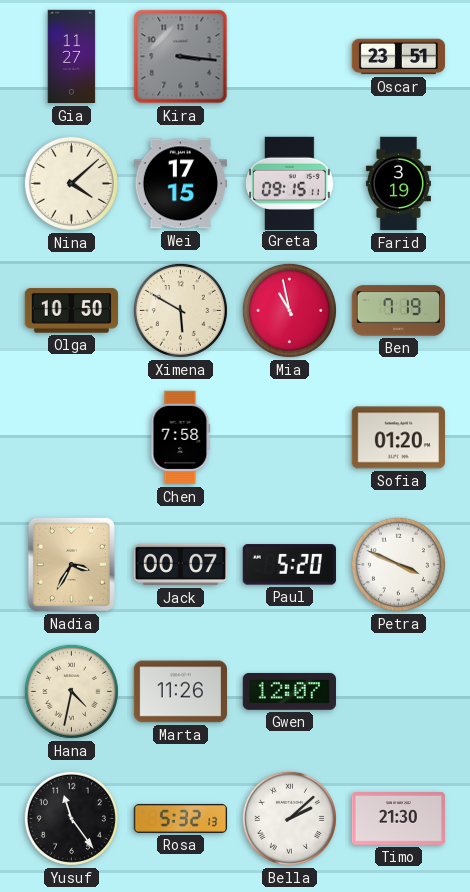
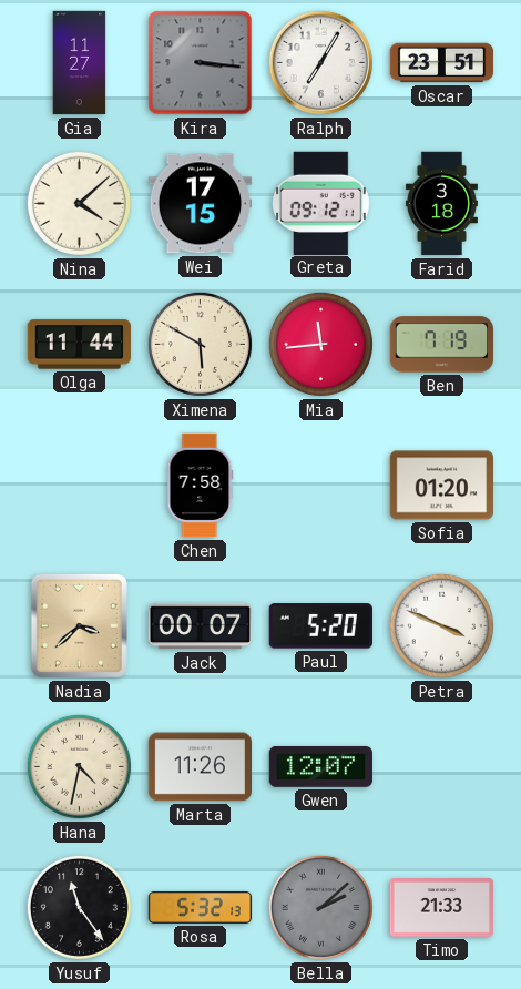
Ralph: none -> 7:05
Greta: 09:15 -> 09:12
Farid: 3:19 -> 3:18
Olga: 10:50 -> 11:44
Mia: 10:58 -> 11:44
Nadia: 3:35 -> 3:38
Bella dial: white -> grey
Timo: 21:30 -> 21:33
